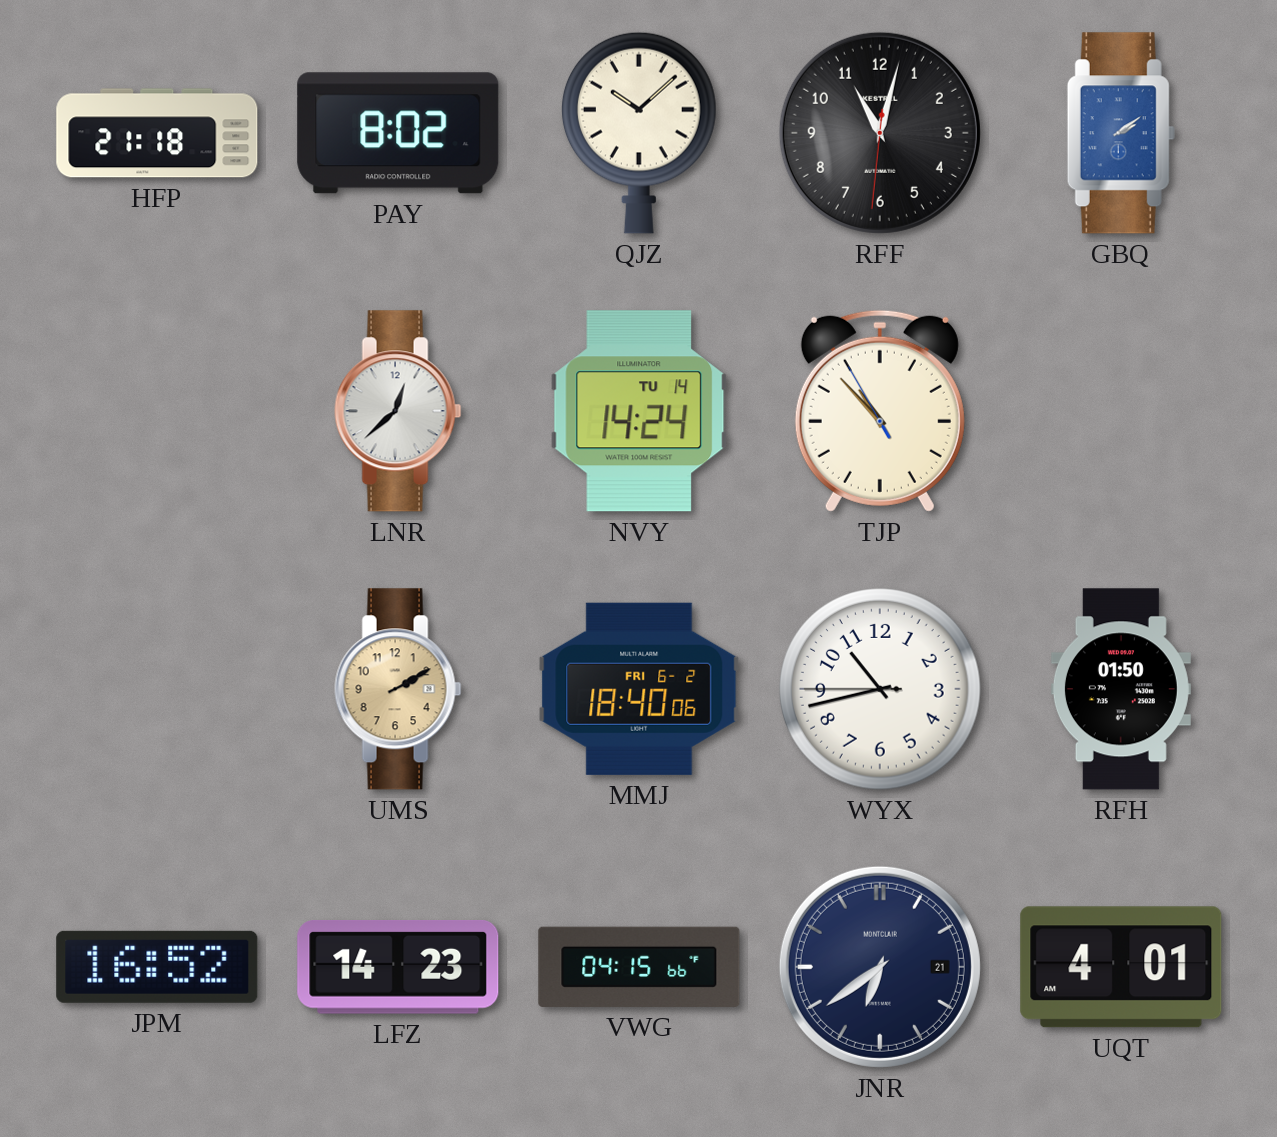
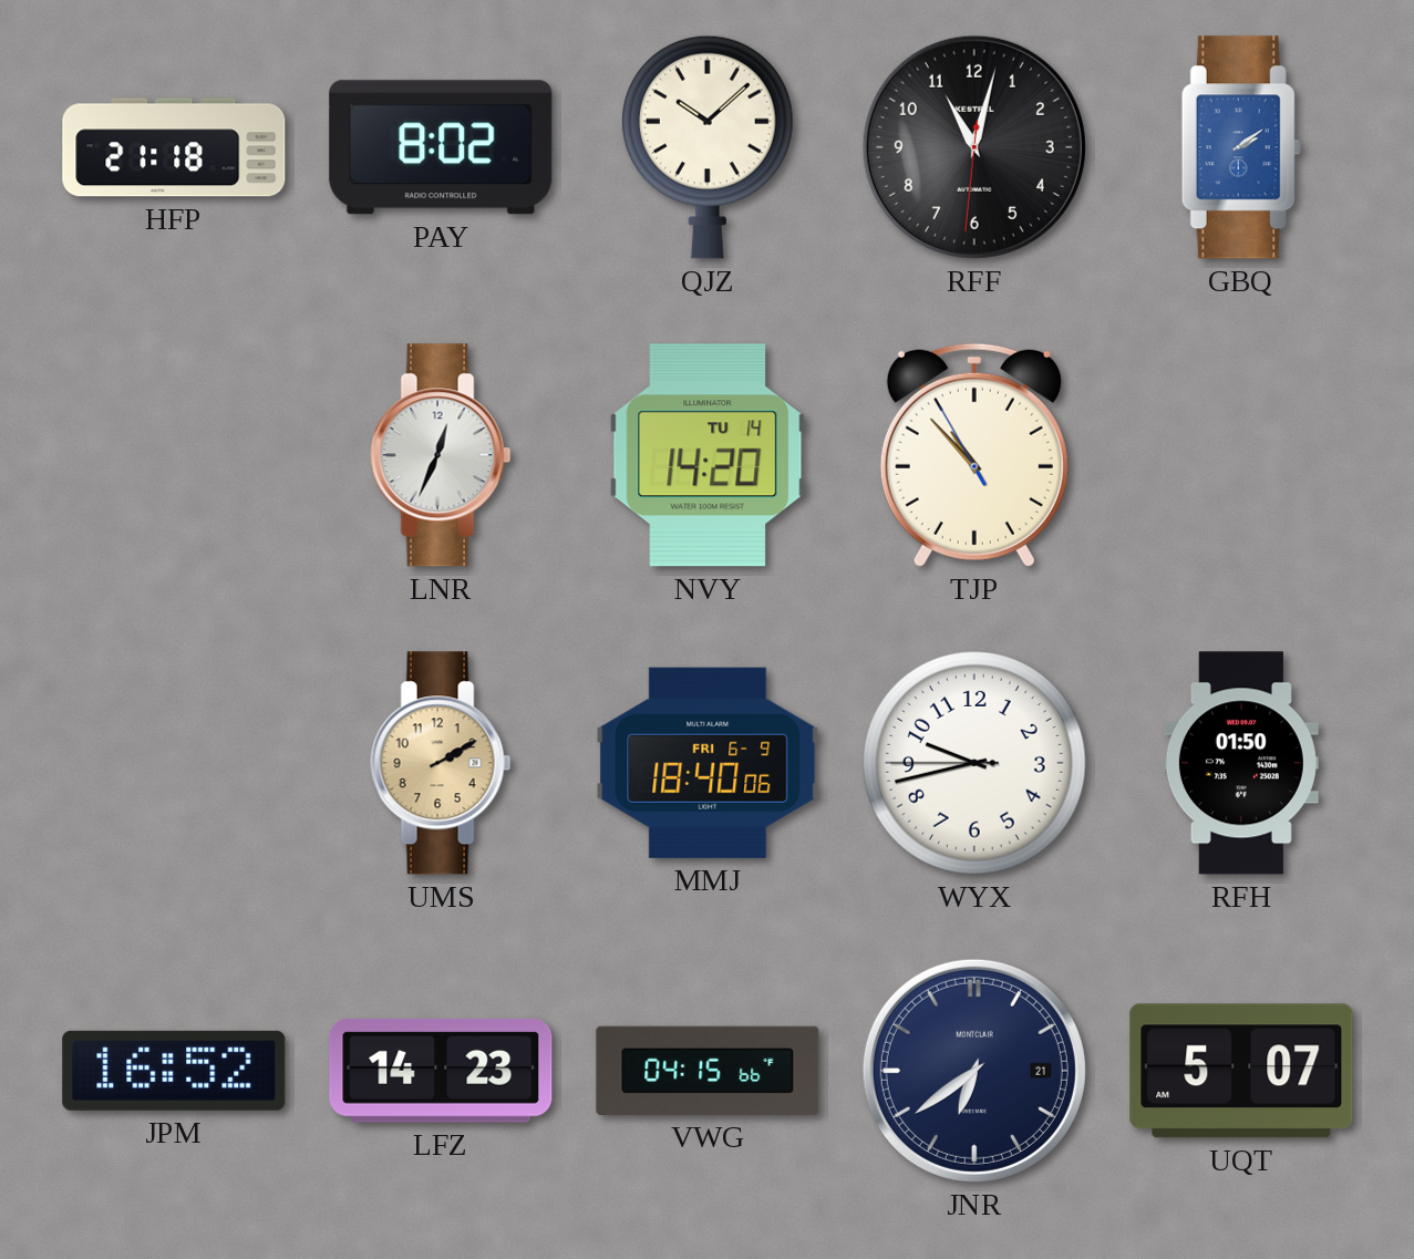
LNR: 12:38 -> 12:34
NVY: 14:24 -> 14:20
MMJ date: FRI 6-2 -> FRI 6-9
WYX: 10:42 -> 9:42
UQT: 4:01 -> 5:07
